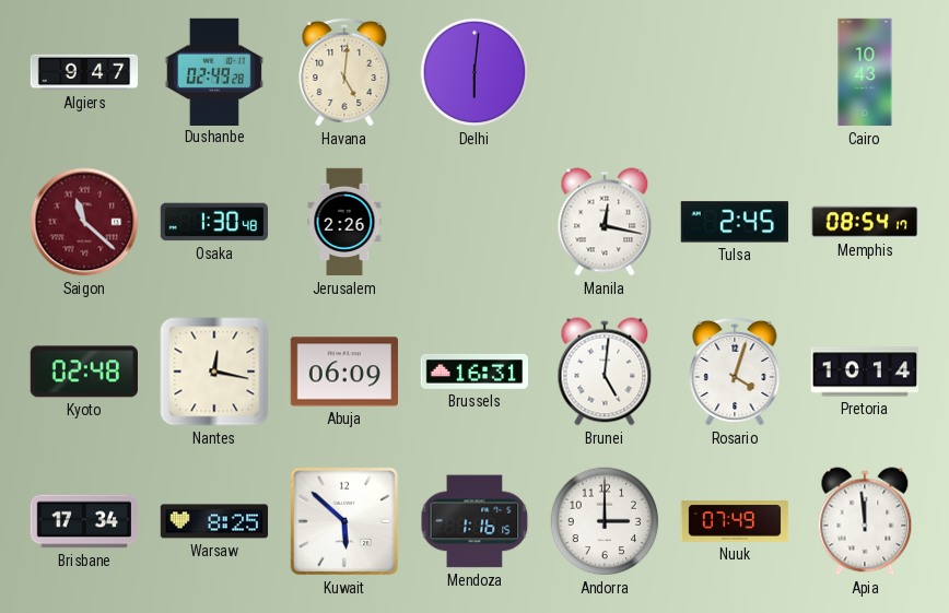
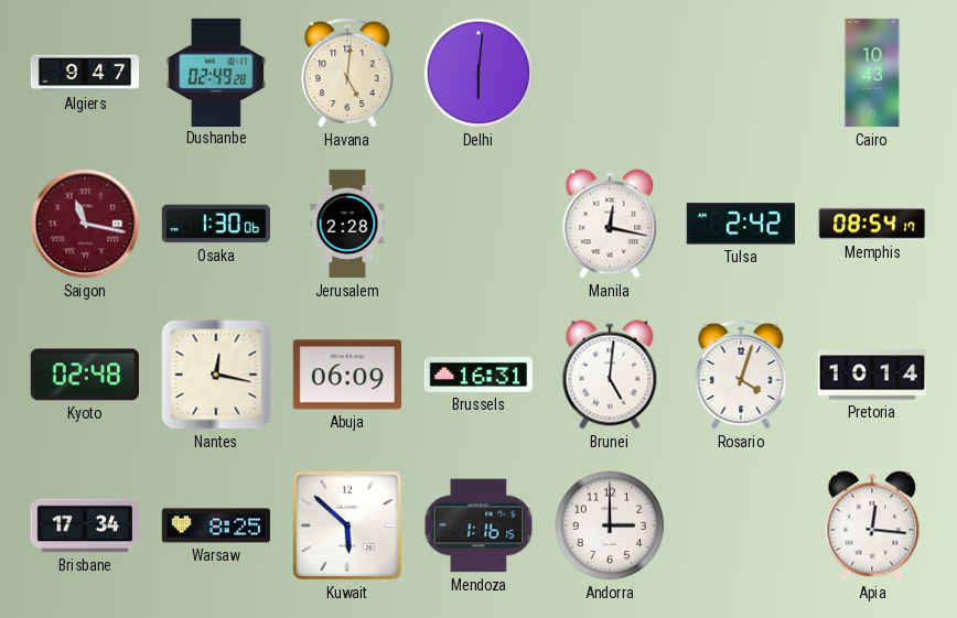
Saigon: 11:22 -> 11:17
Osaka: 1:30:48 -> 1:30:06
Jerusalem: 2:26 -> 2:28
Tulsa: 2:45 -> 2:42
Nuuk: 07:49 -> none
Apia: 11:59 -> 12:16
